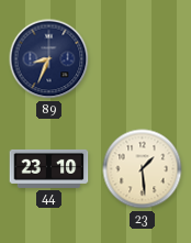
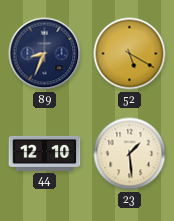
52: none -> 5:20
44: 23:10 -> 12:10
